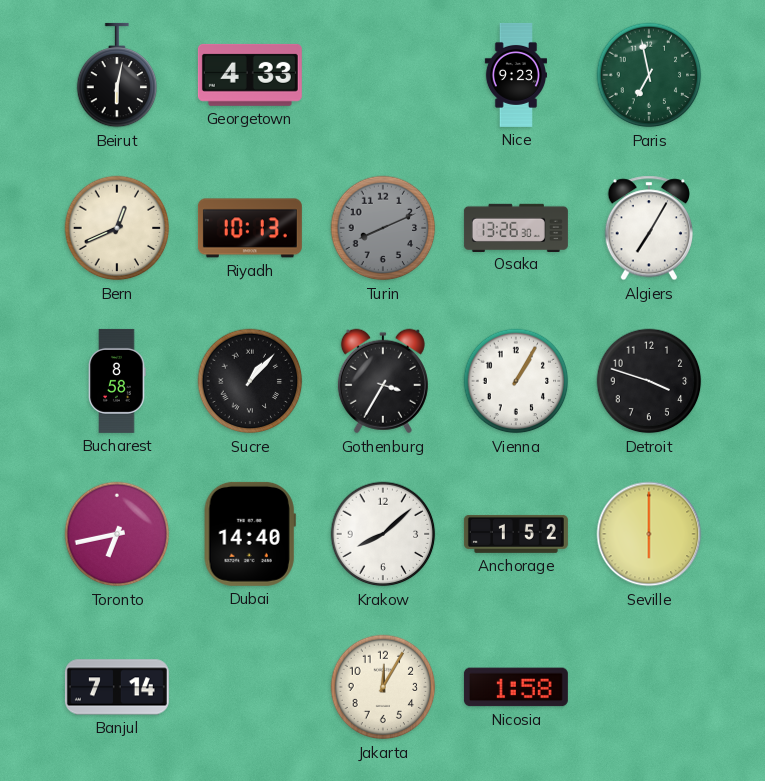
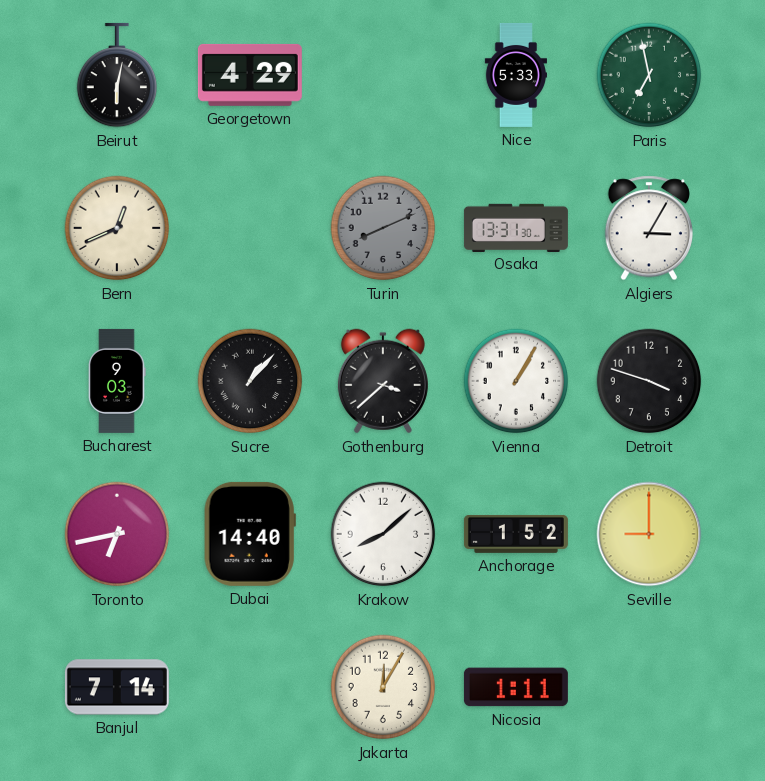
Georgetown: 4:33 -> 4:29
Nice: 9:23 -> 5:33
Riyadh: 10:13 -> none
Osaka: 13:26 -> 13:31
Algiers: 7:05 -> 3:05
Bucharest: 8:58 -> 9:03
Gothenburg: 3:35 -> 3:38
Seville: 6:00 -> 9:00
Nicosia: 1:58 -> 1:11
